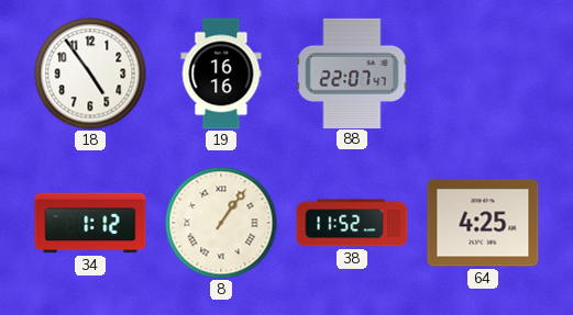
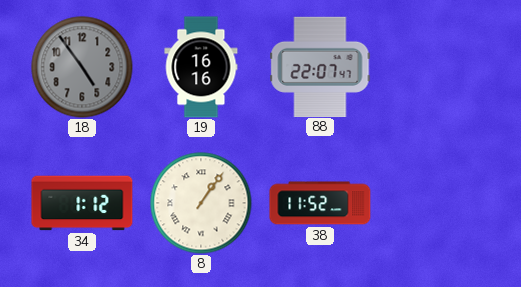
18 dial: white -> grey
64: 4:25 -> none
